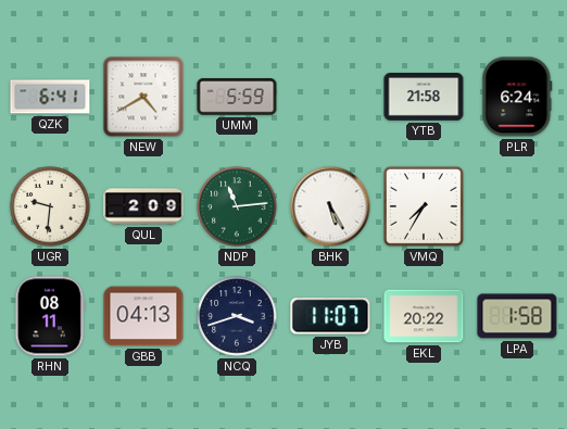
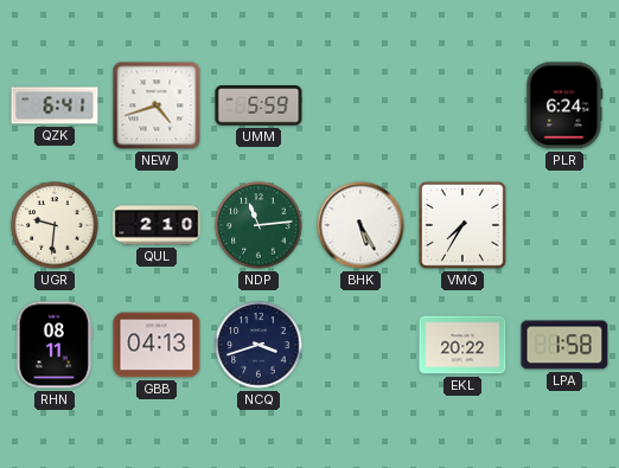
NEW: 4:40 -> 4:42
YTB: 21:58 -> none
QUL: 2:09 -> 2:10
JYB: 11:07 -> none
